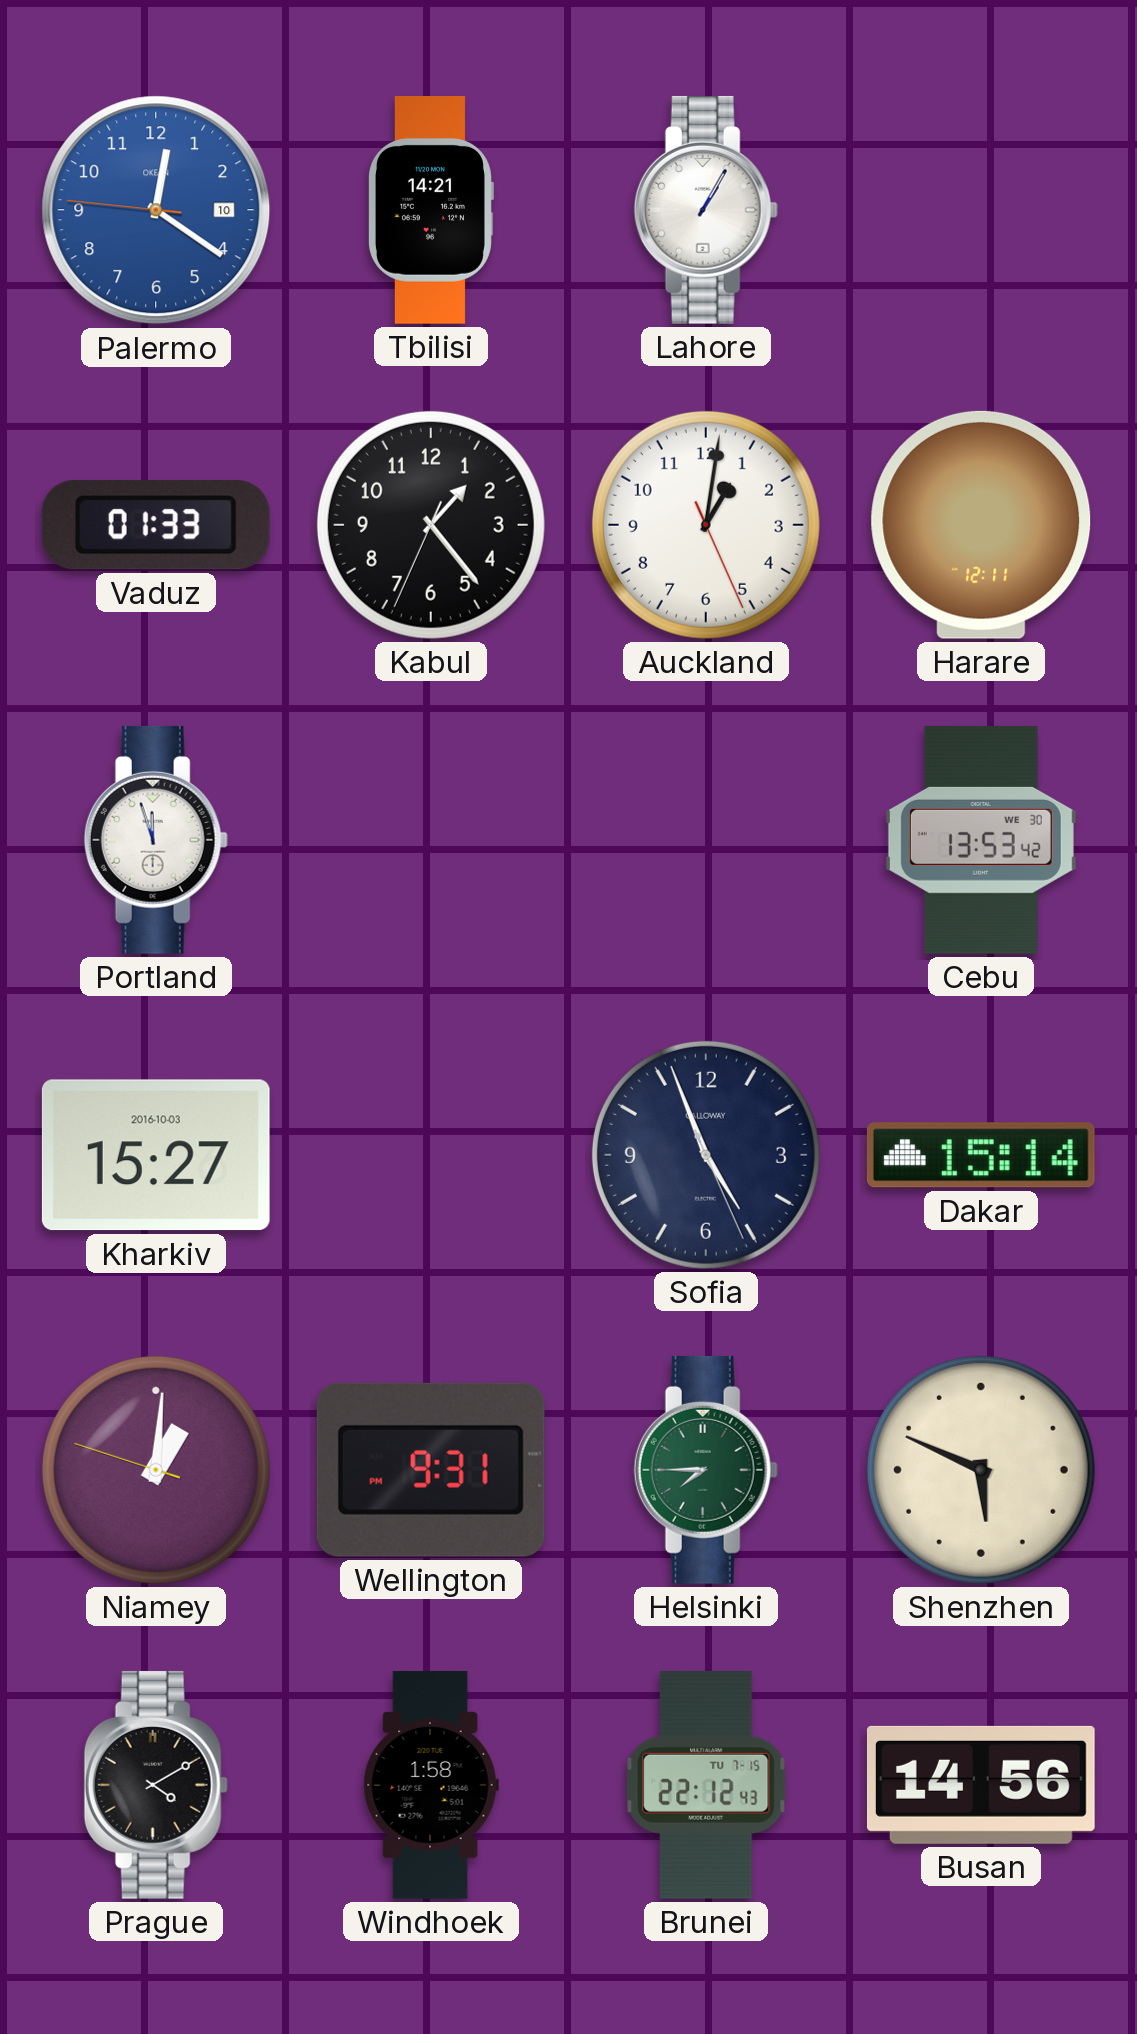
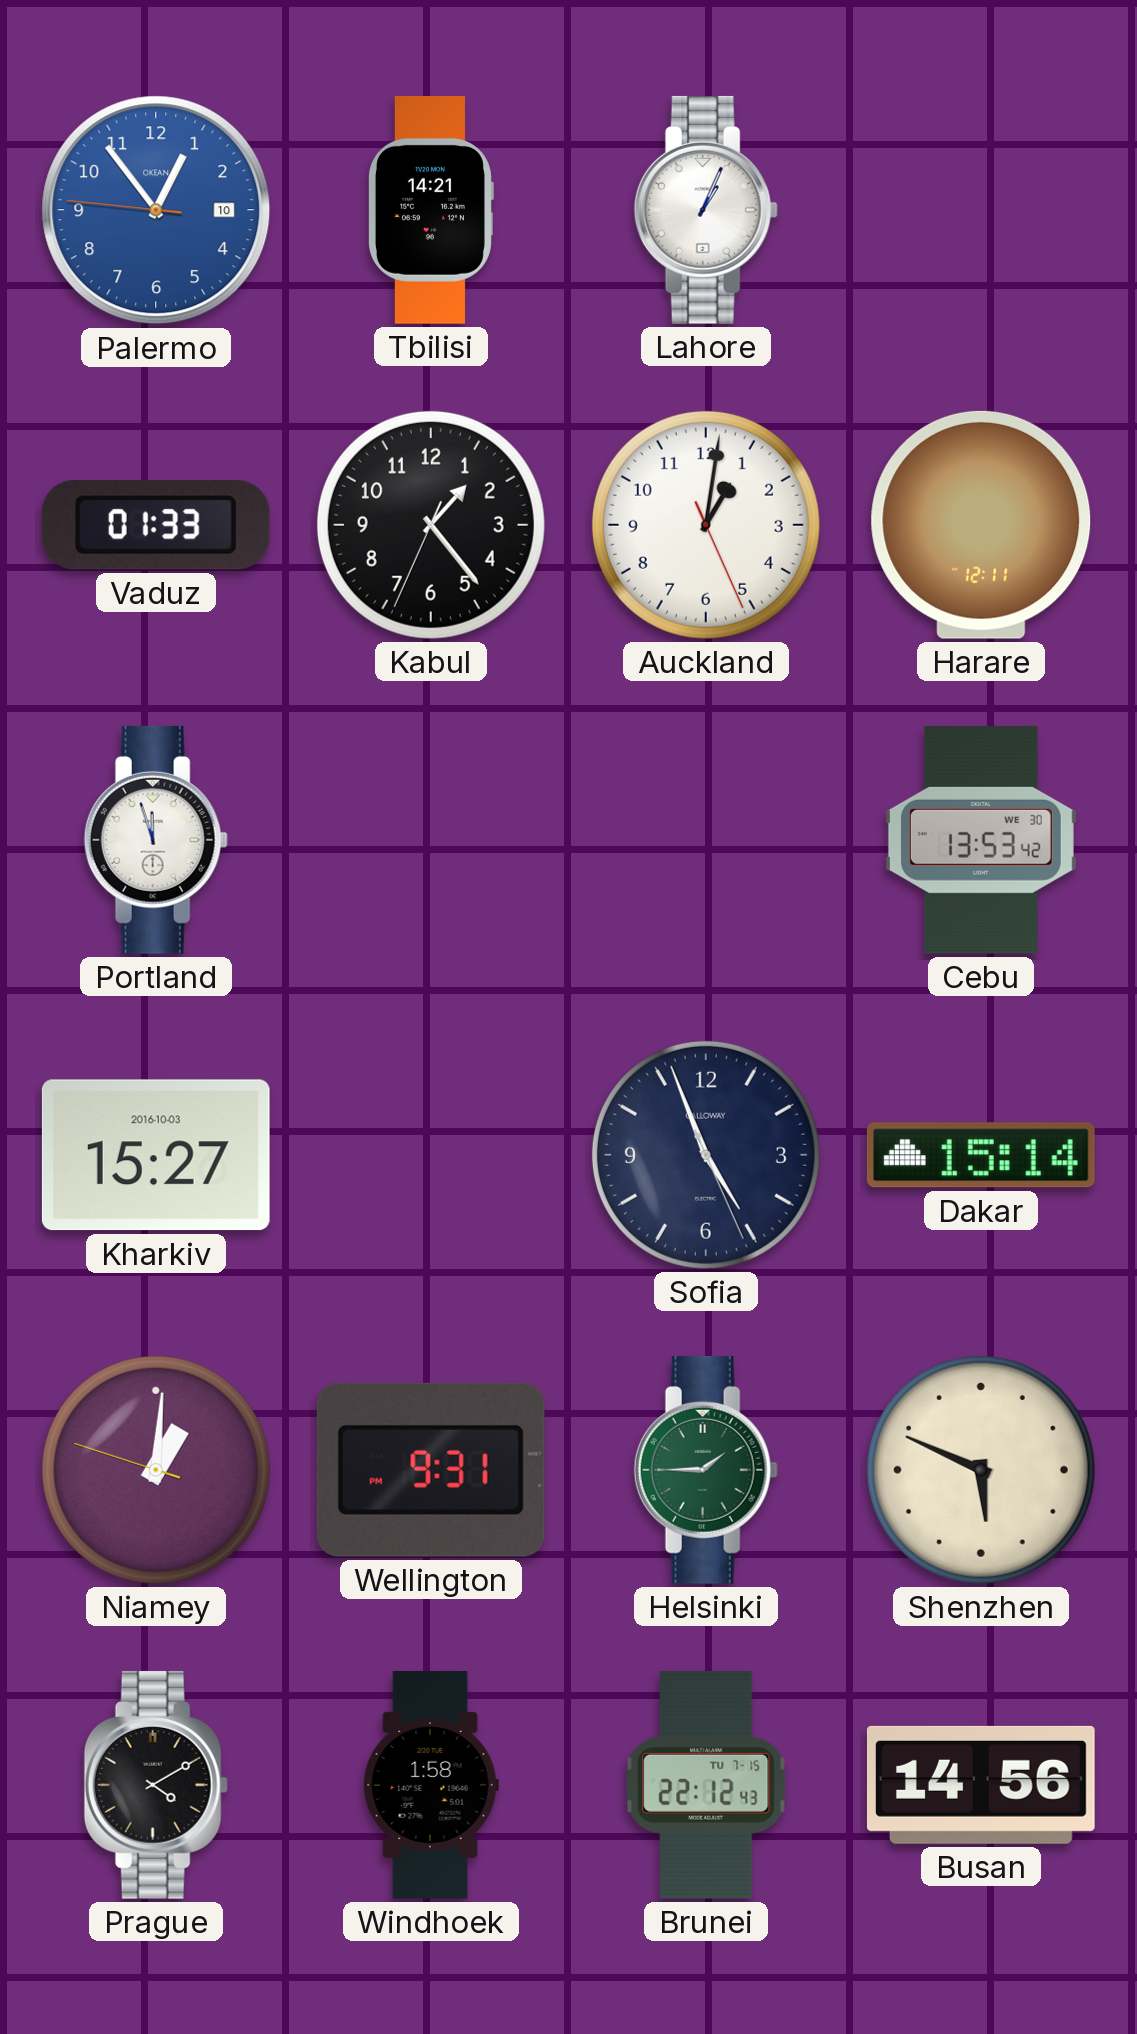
Palermo: 12:20 -> 12:53
Lahore: 1:05 -> 1:04
Helsinki: 7:45 -> 1:45
